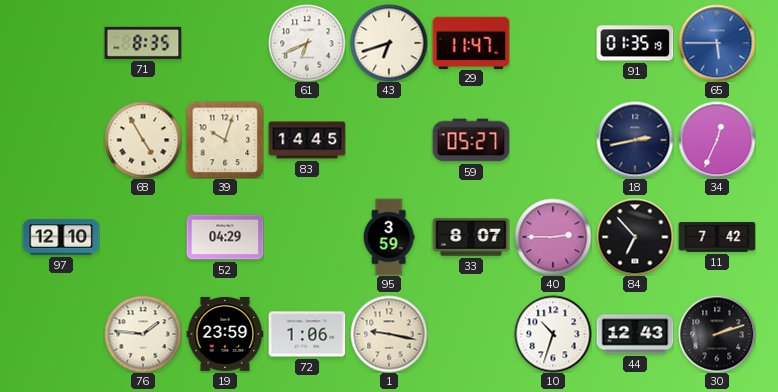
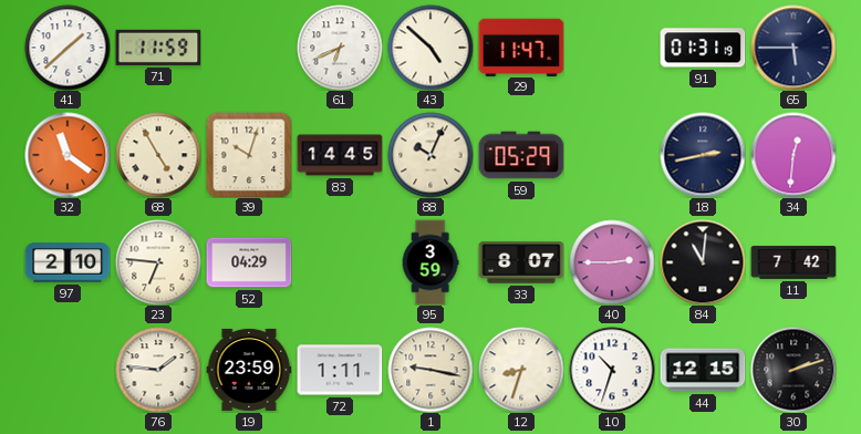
41: none -> 1:38
71: 8:35 -> 11:59
43: 6:42 -> 4:52
91: 01:35 -> 01:31
65 dial: blue -> navy
32: none -> 11:21
88: none -> 10:04
59: 05:27 -> 05:29
34: 12:34 -> 12:31
97: 12:10 -> 2:10
23: none -> 6:46
84: 6:53 -> 11:01
72: 1:06 -> 1:11
12: none -> 8:33
44: 12:43 -> 12:15
